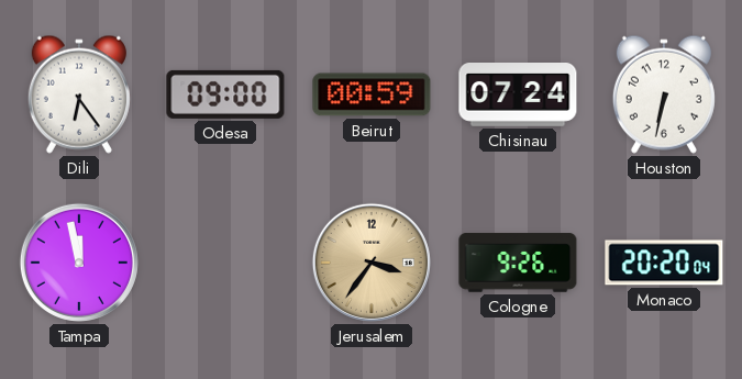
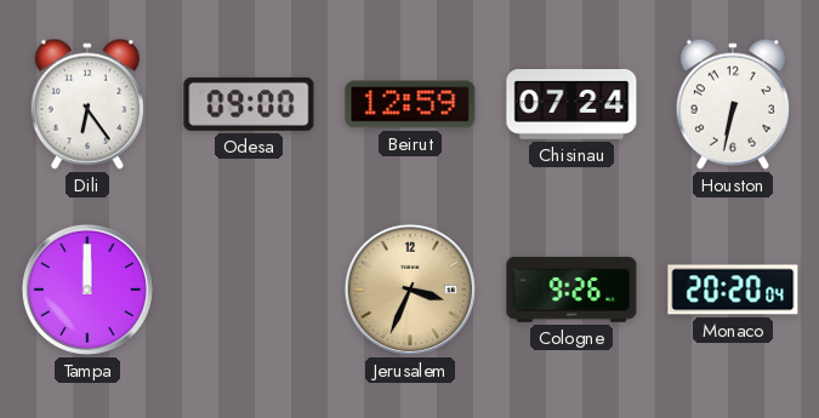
Beirut: 00:59 -> 12:59
Tampa: 11:58 -> 12:00
Jerusalem: 3:36 -> 3:34
